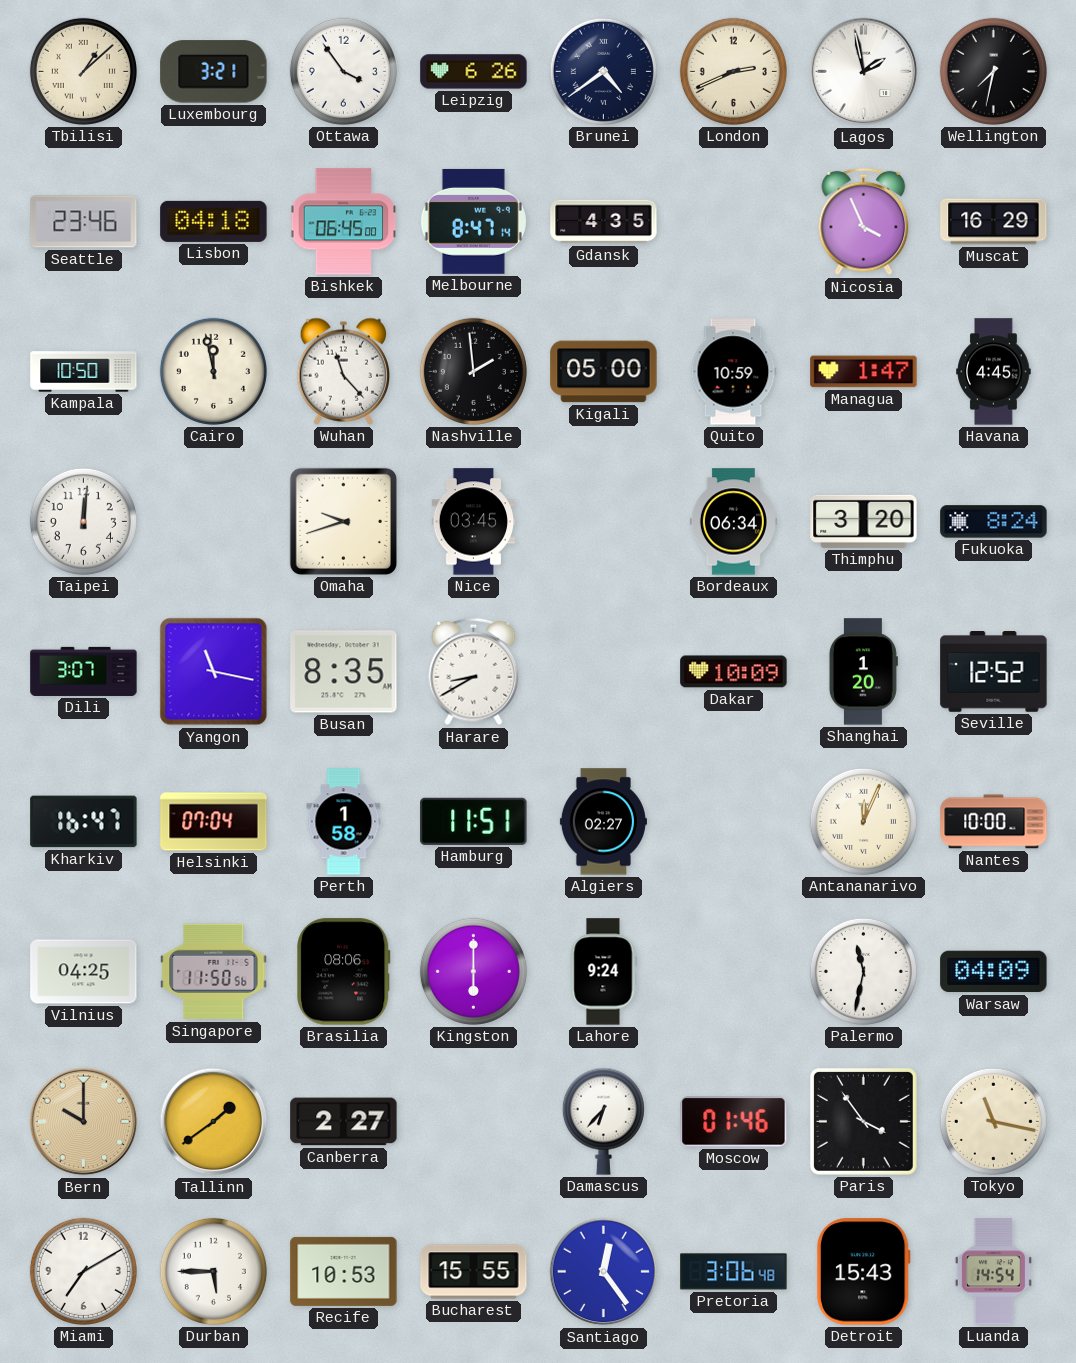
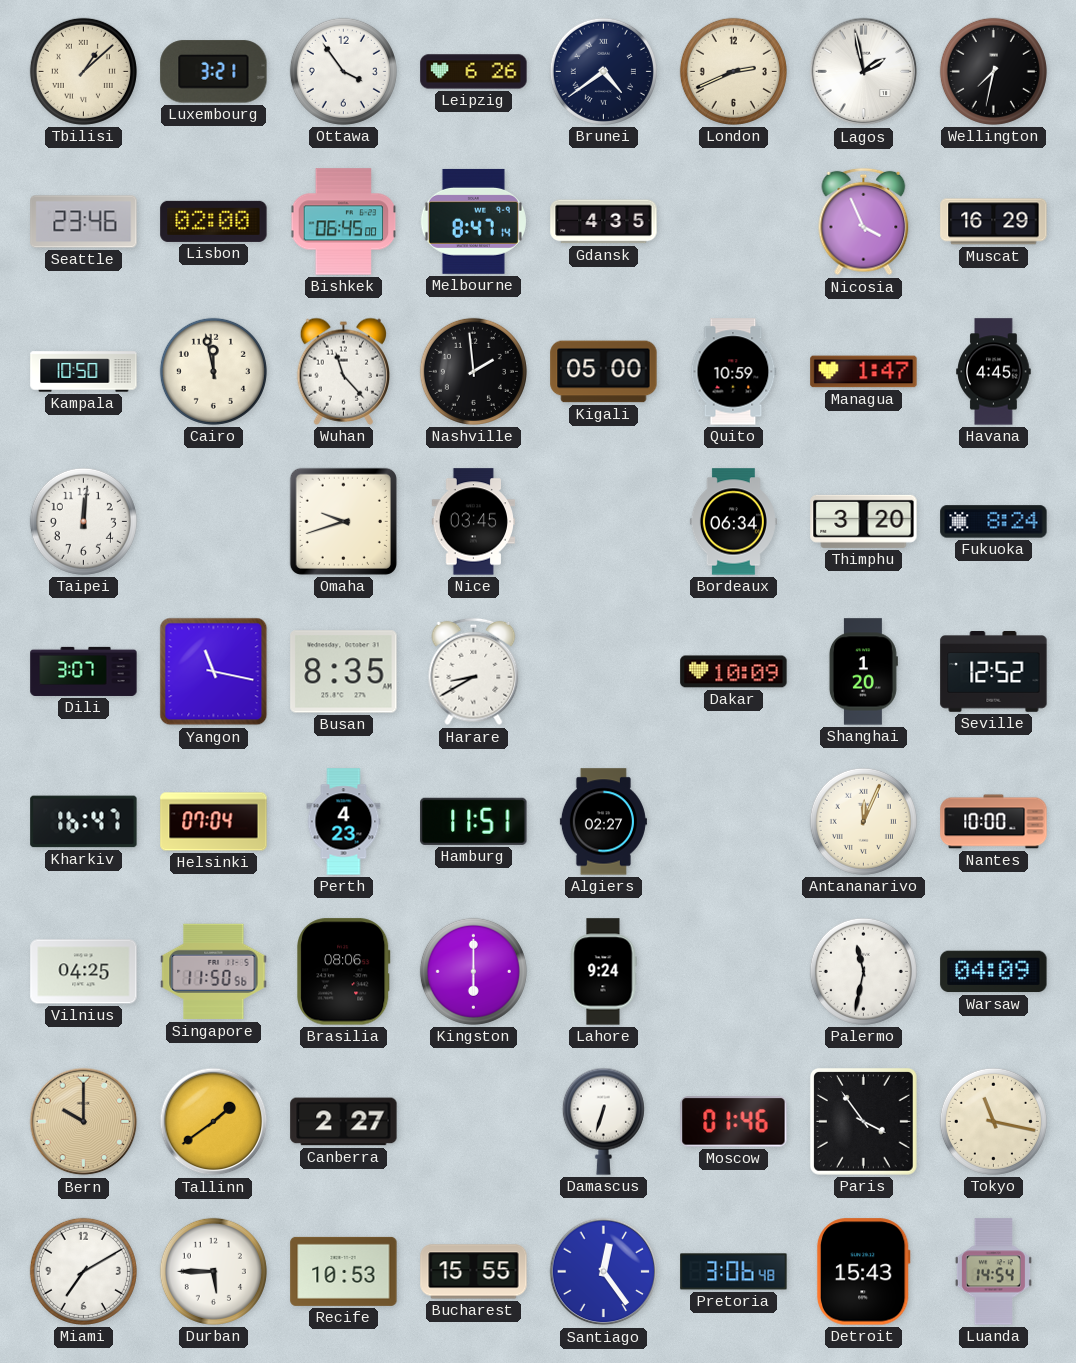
Lisbon: 04:18 -> 02:00
Perth: 1:58 -> 4:23
Damascus: 6:37 -> 6:33
